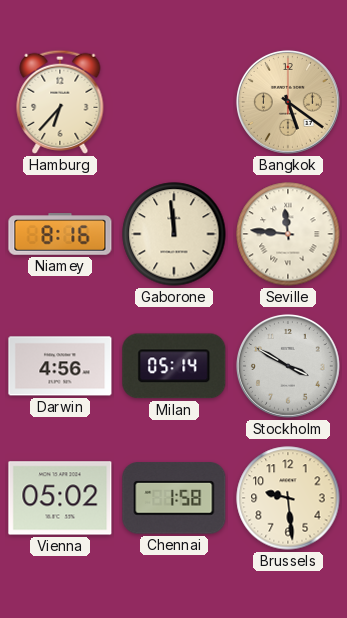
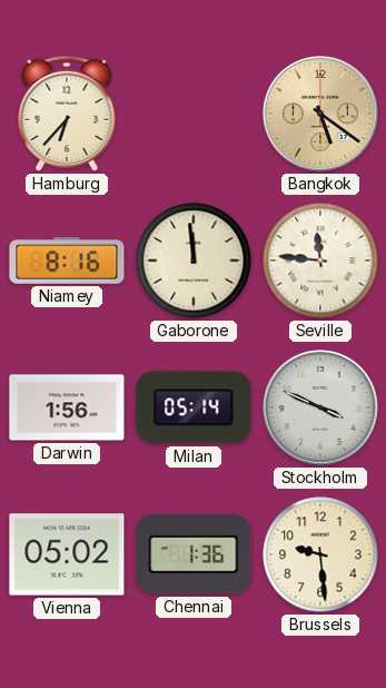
Darwin: 4:56 -> 1:56
Stockholm: 3:50 -> 3:49
Chennai: 1:58 -> 1:36
